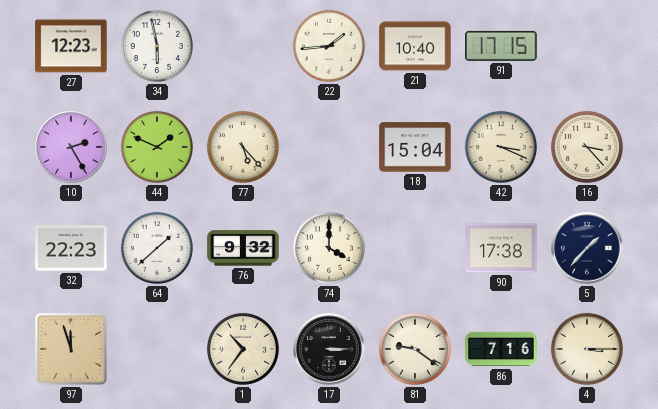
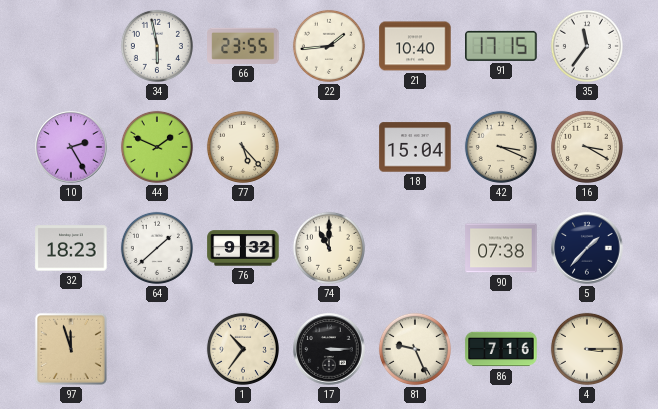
27: 12:23 -> none
66: none -> 23:55
35: none -> 11:36
16: 3:23 -> 3:20
32: 22:23 -> 18:23
74: 4:00 -> 11:00
90: 17:38 -> 07:38
81: 9:21 -> 9:26
